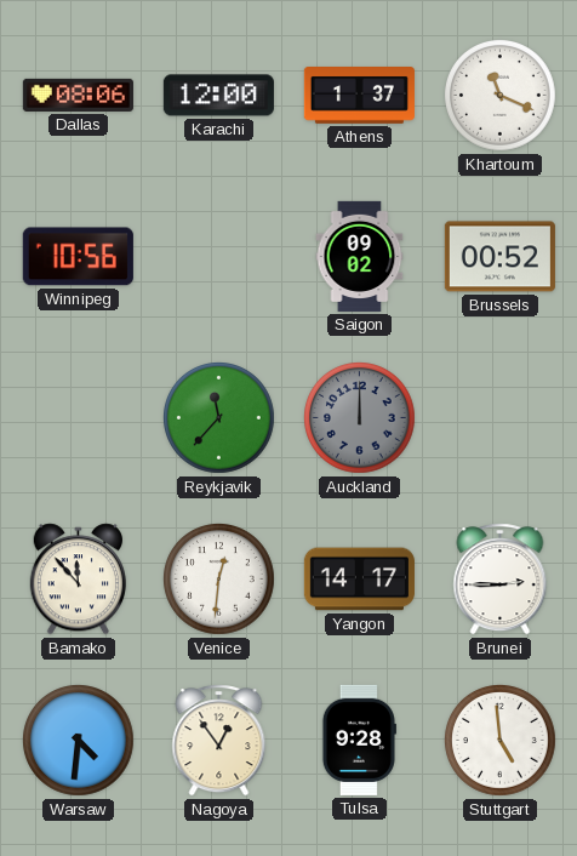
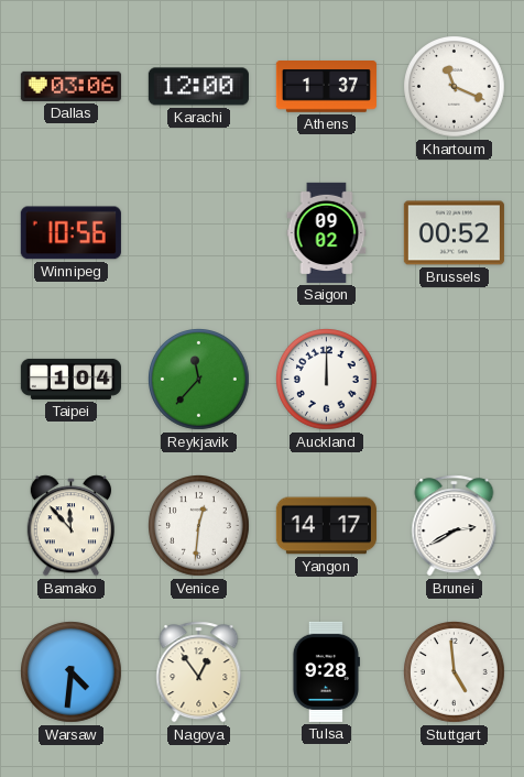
Dallas: 08:06 -> 03:06
Taipei: none -> 1:04
Auckland dial: grey -> white
Brunei: 2:45 -> 2:40
